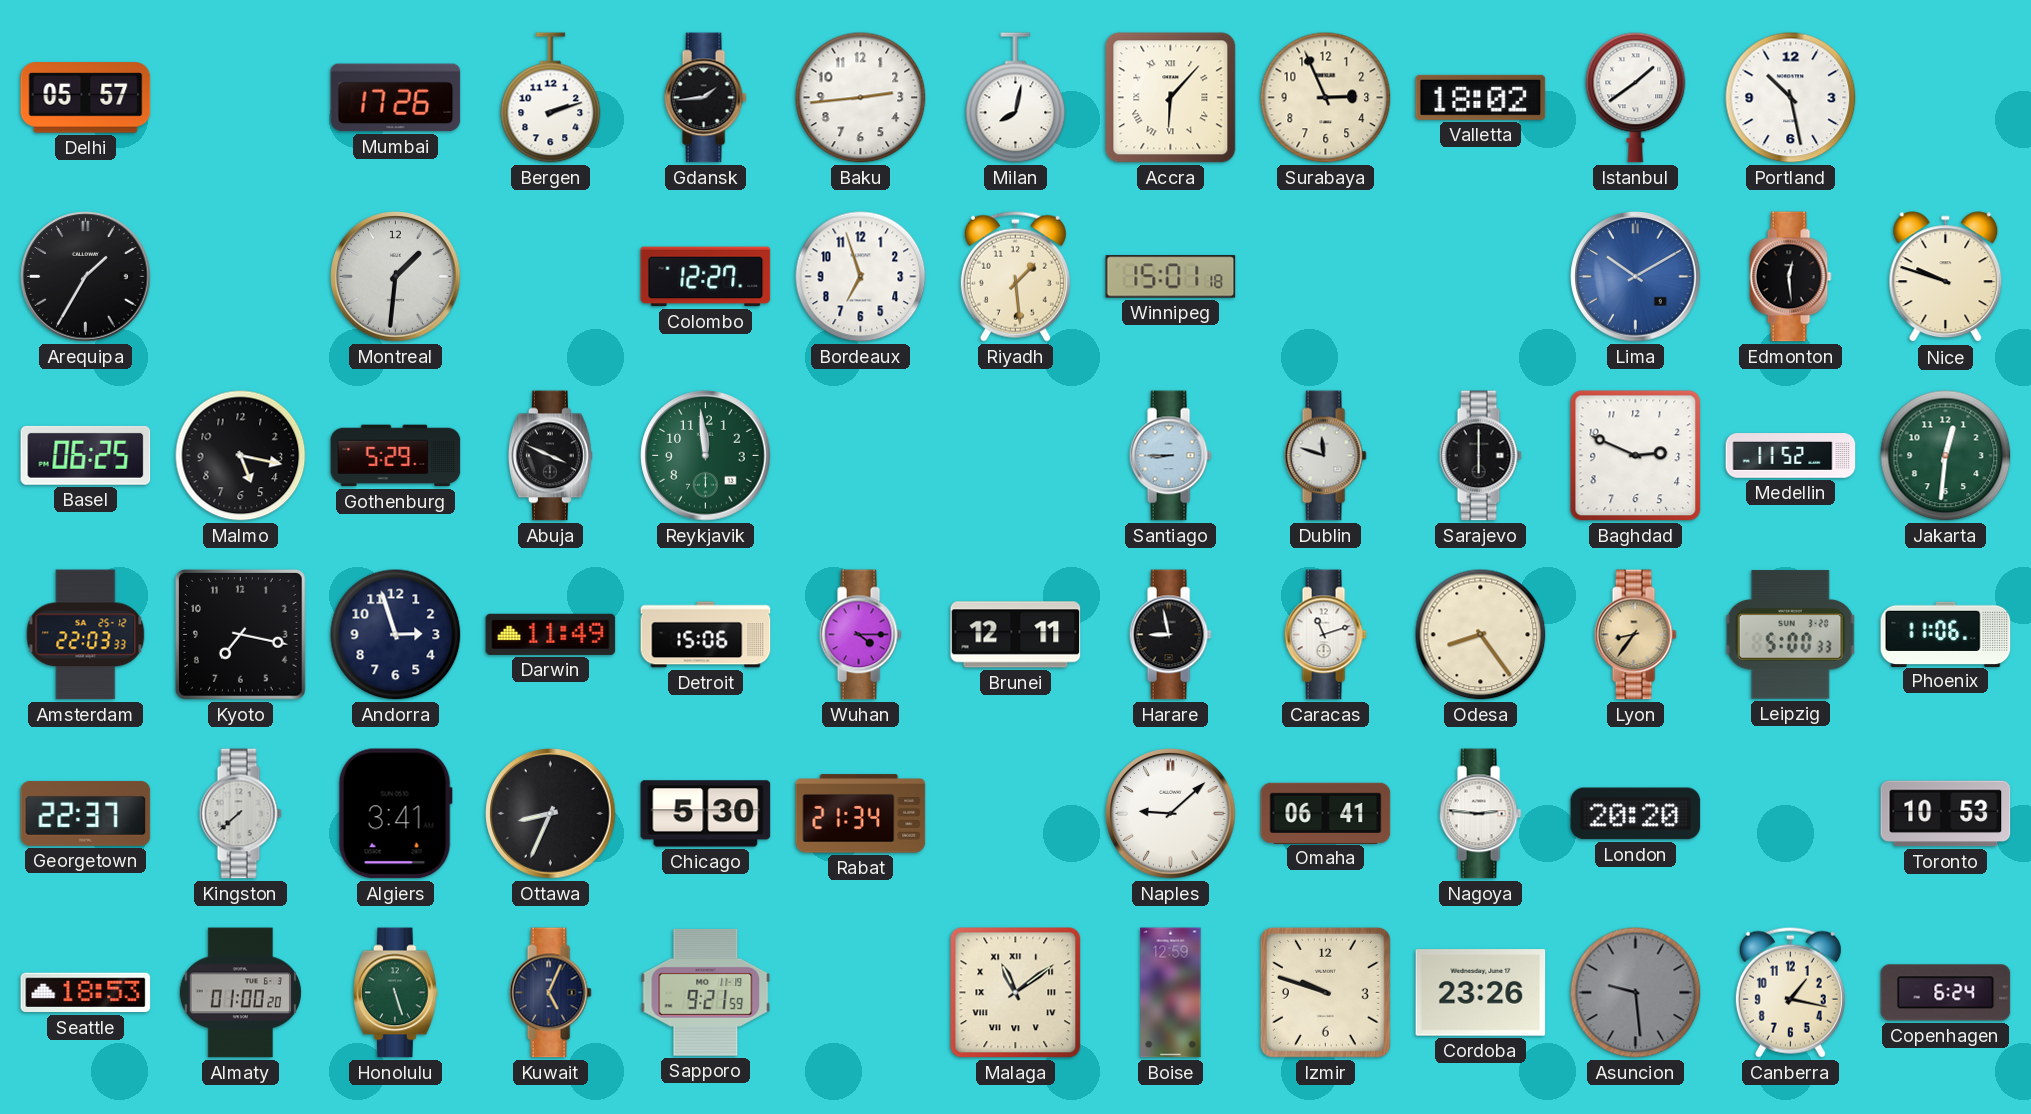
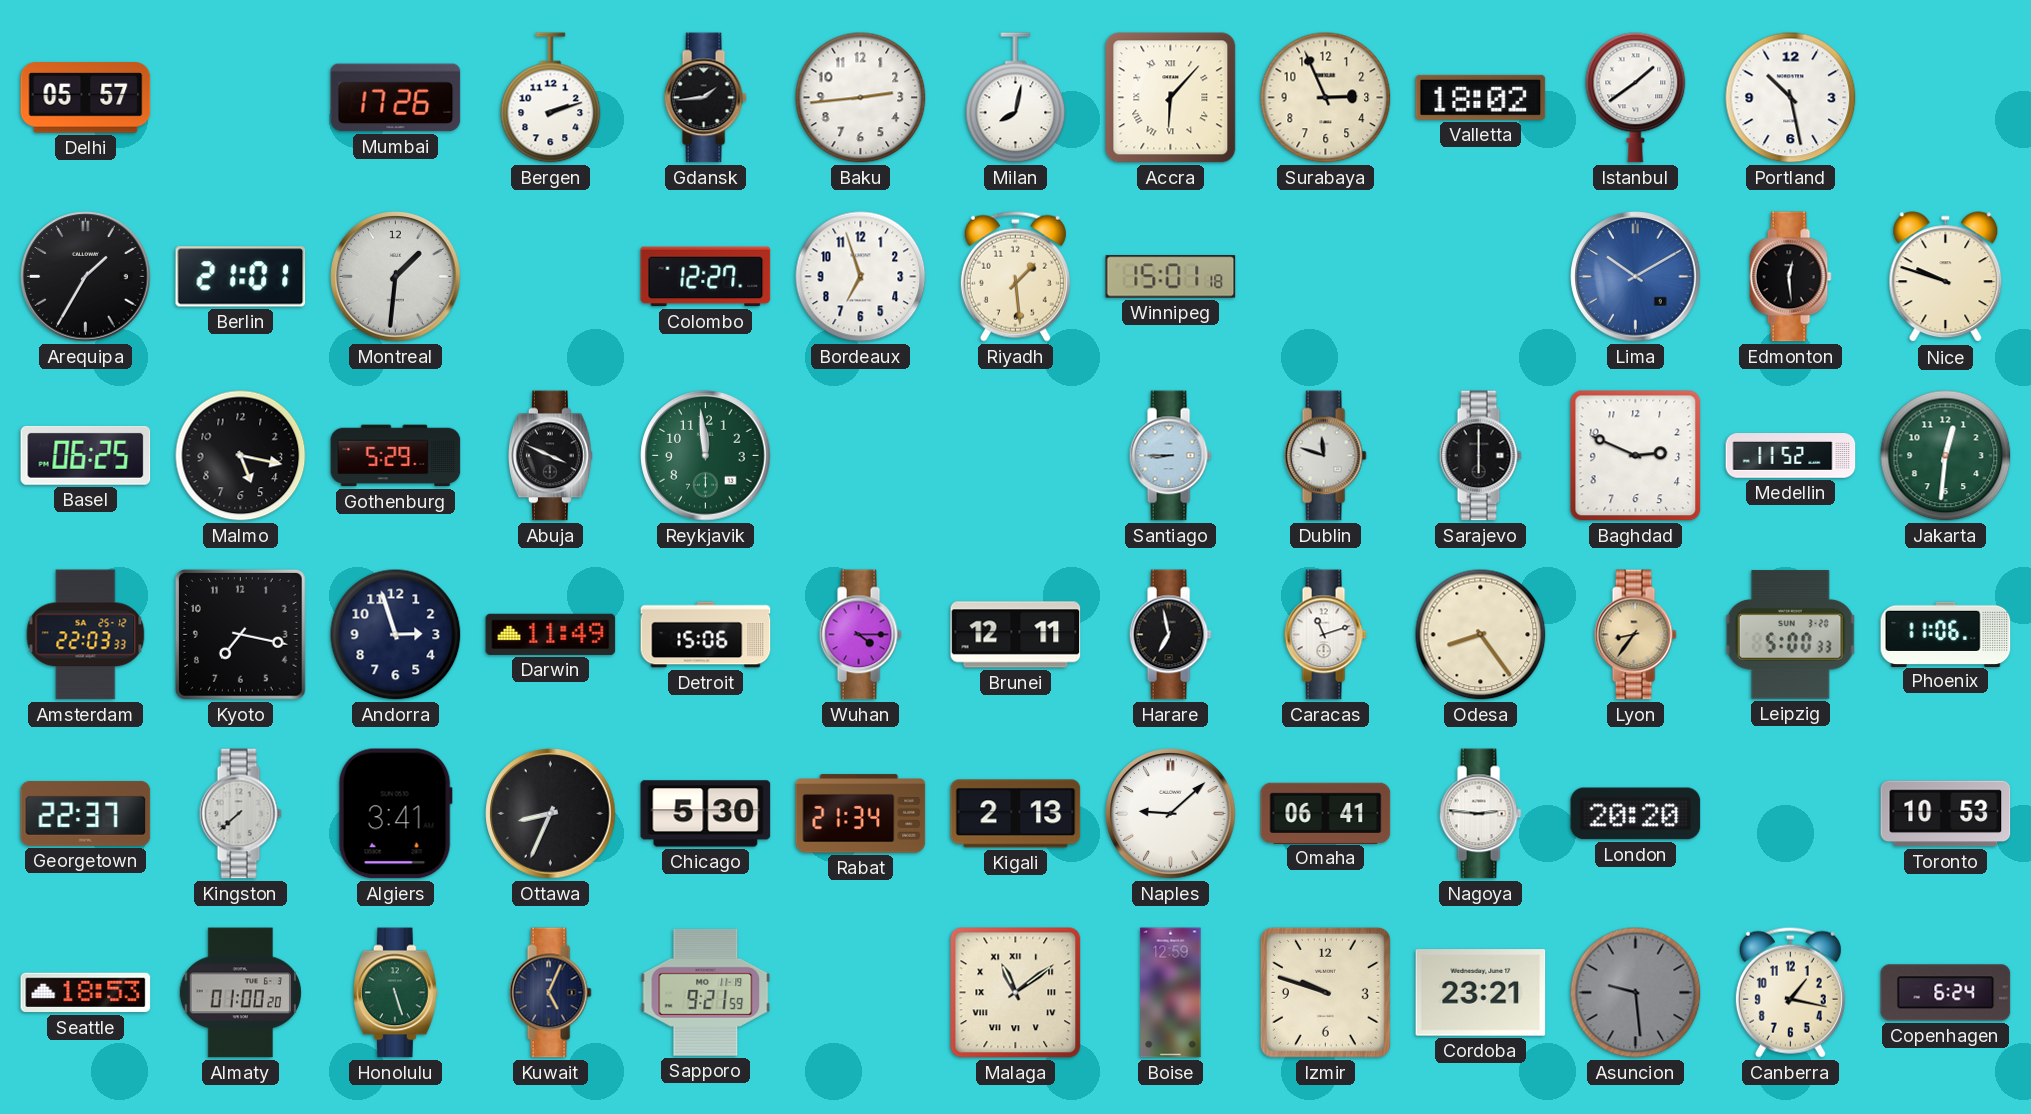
Berlin: none -> 21:01
Harare: 8:58 -> 6:58
Kigali: none -> 2:13
Cordoba: 23:26 -> 23:21
